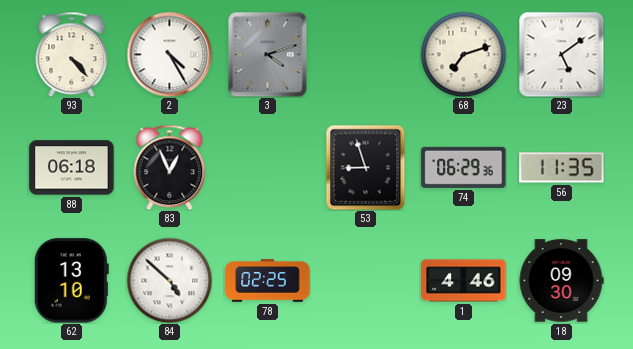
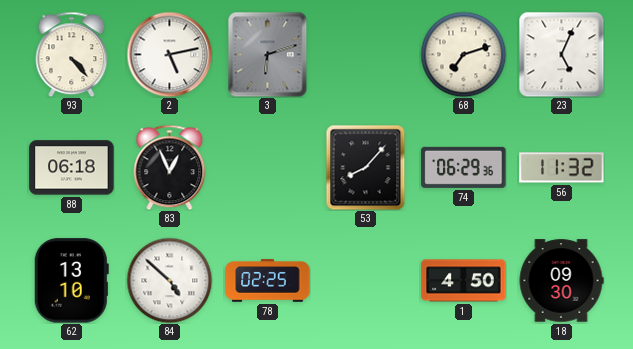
2: 4:25 -> 5:13
3: 4:12 -> 6:12
23: 5:09 -> 5:04
53: 8:57 -> 8:07
56: 11:35 -> 11:32
1: 4:46 -> 4:50
